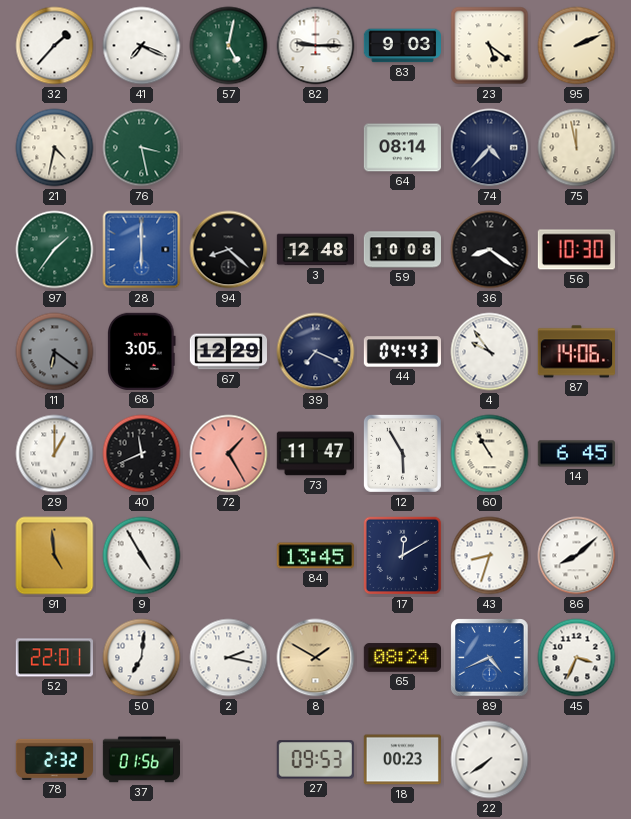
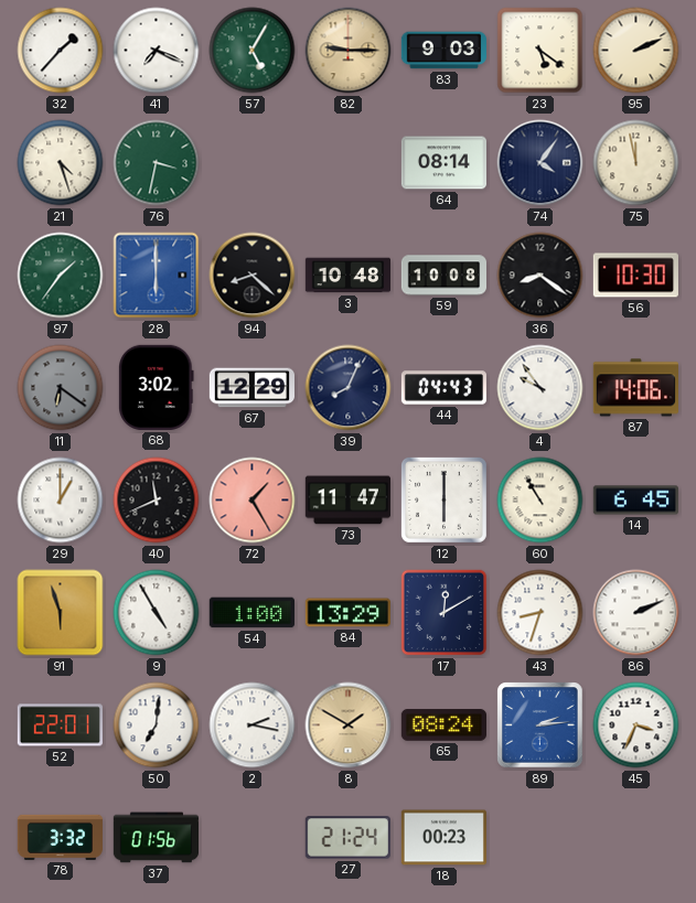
57: 5:02 -> 5:05
82 dial: white -> champagne
21: 4:32 -> 4:27
76: 3:28 -> 3:32
74: 4:37 -> 4:06
3: 12:48 -> 10:48
68: 3:05 -> 3:02
39: 7:19 -> 8:04
12: 5:55 -> 6:00
91: 4:59 -> 5:57
54: none -> 1:00
84: 13:45 -> 13:29
86: 8:08 -> 2:11
89: 4:41 -> 2:14
78: 2:32 -> 3:32
27: 09:53 -> 21:24
22: 7:39 -> none
